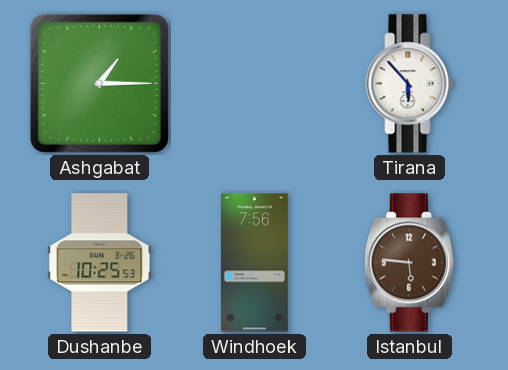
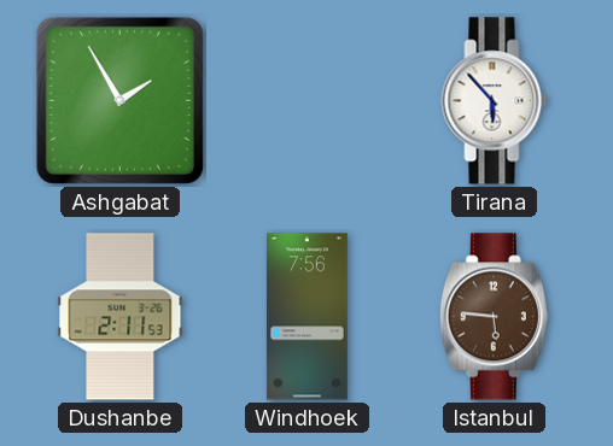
Ashgabat: 1:15 -> 1:55
Dushanbe: 10:25 -> 2:11
